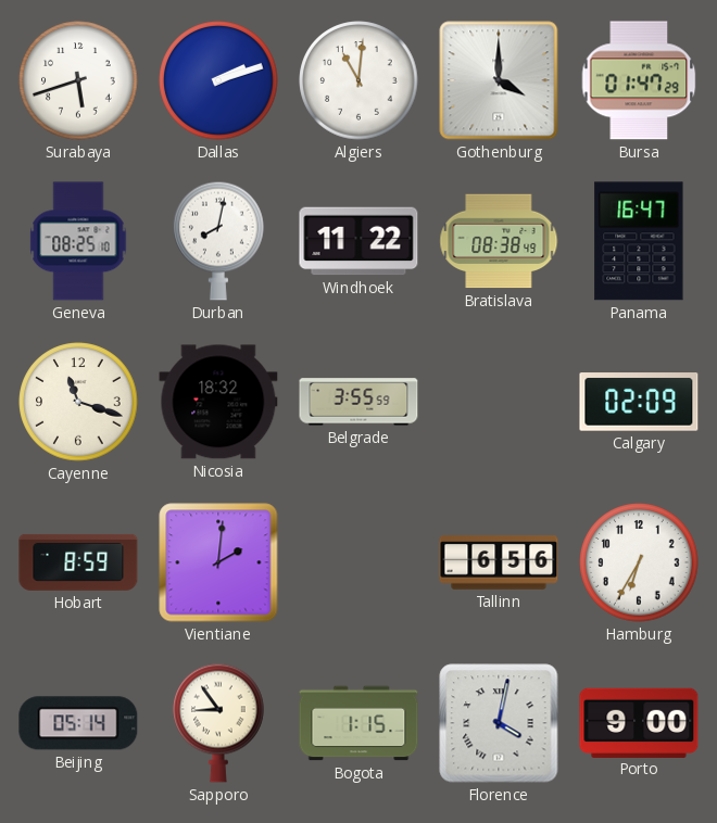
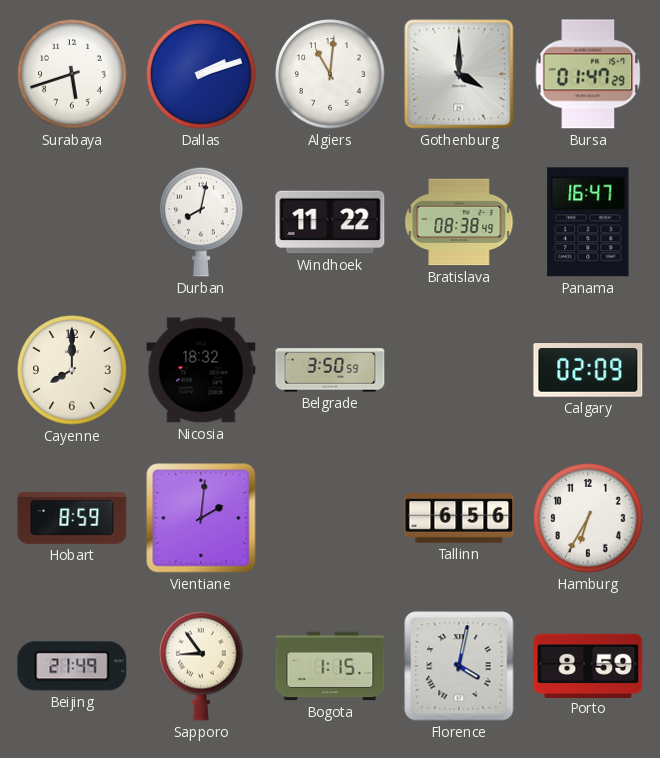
Geneva: 08:25 -> none
Cayenne: 11:18 -> 8:00
Belgrade: 3:55 -> 3:50
Beijing: 05:14 -> 21:49
Porto: 9:00 -> 8:59
